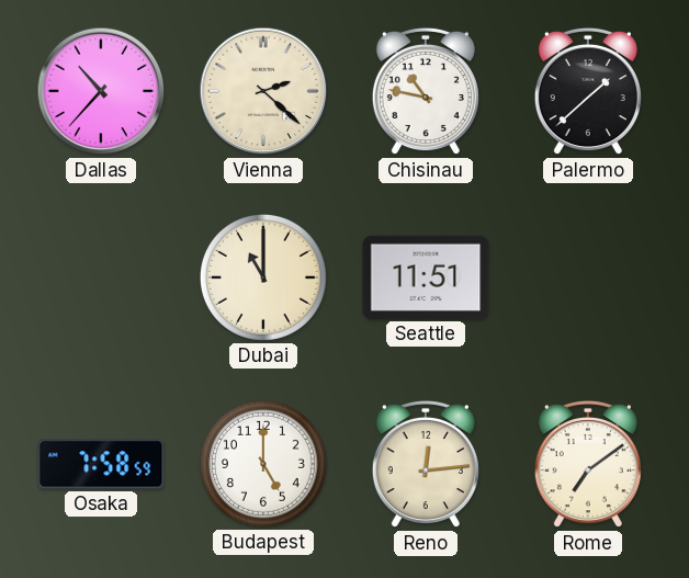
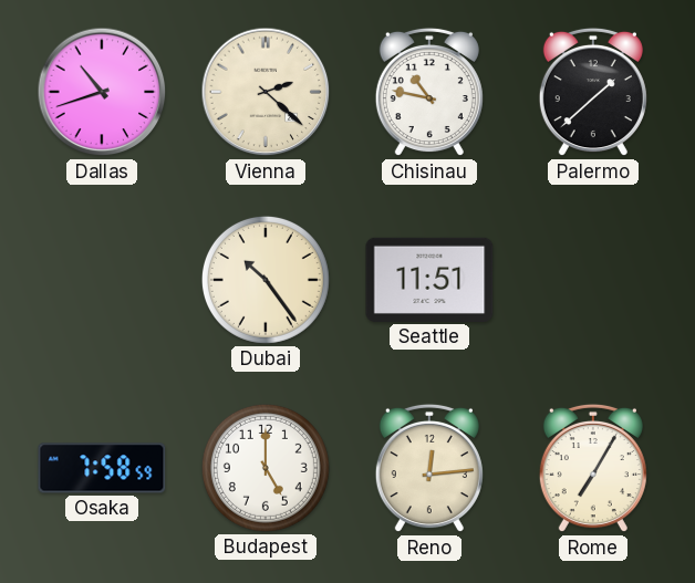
Dallas: 10:37 -> 10:42
Dubai: 11:00 -> 10:24
Rome: 7:09 -> 7:05
